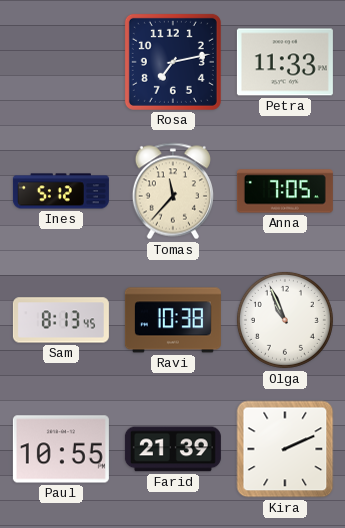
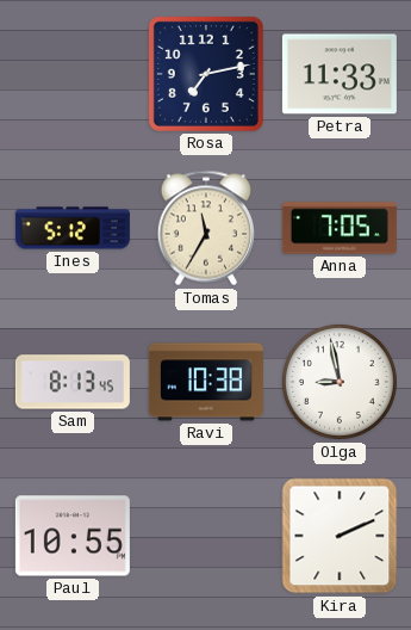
Tomas: 11:37 -> 11:35
Olga: 10:56 -> 8:58
Farid: 21:39 -> none
